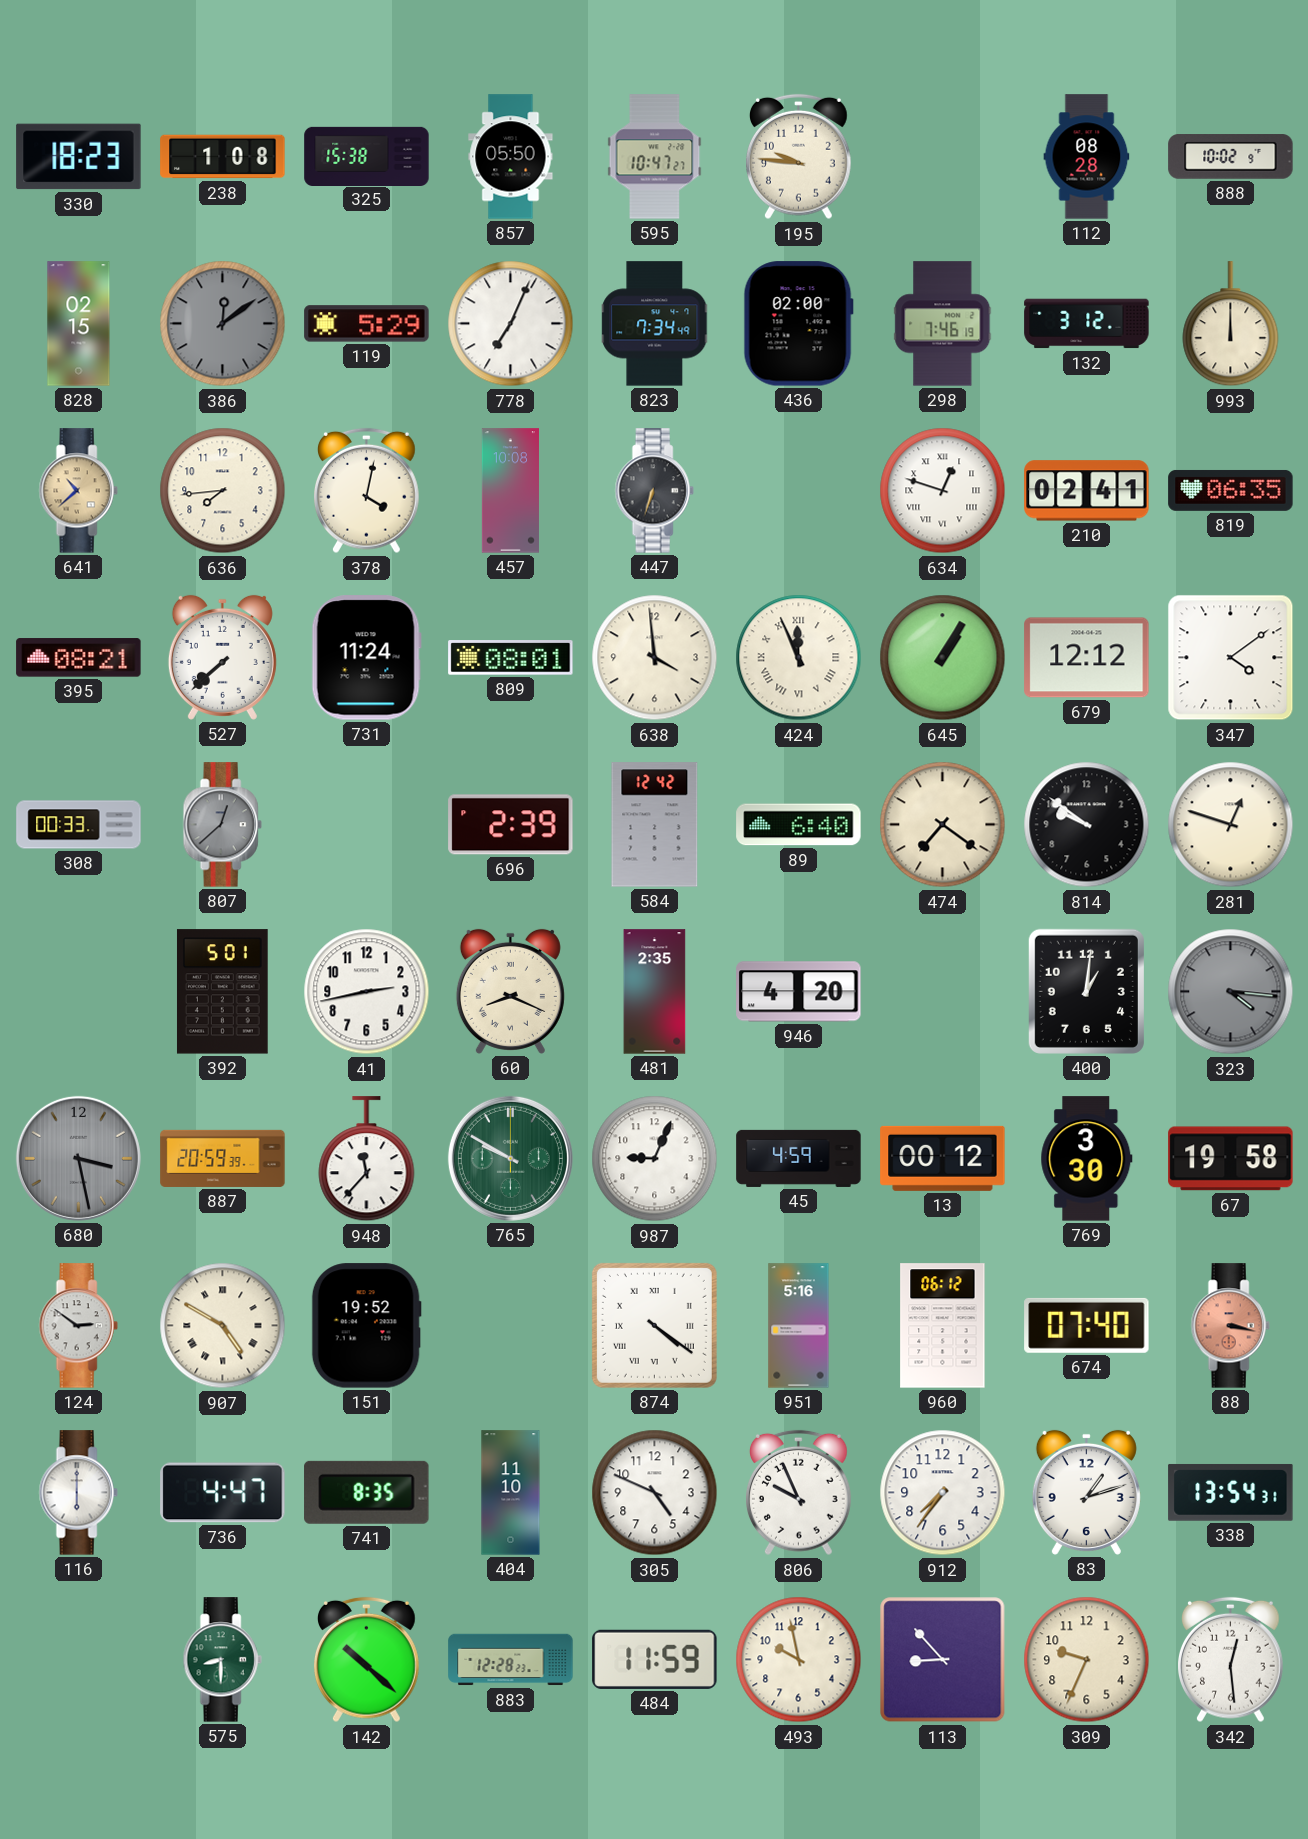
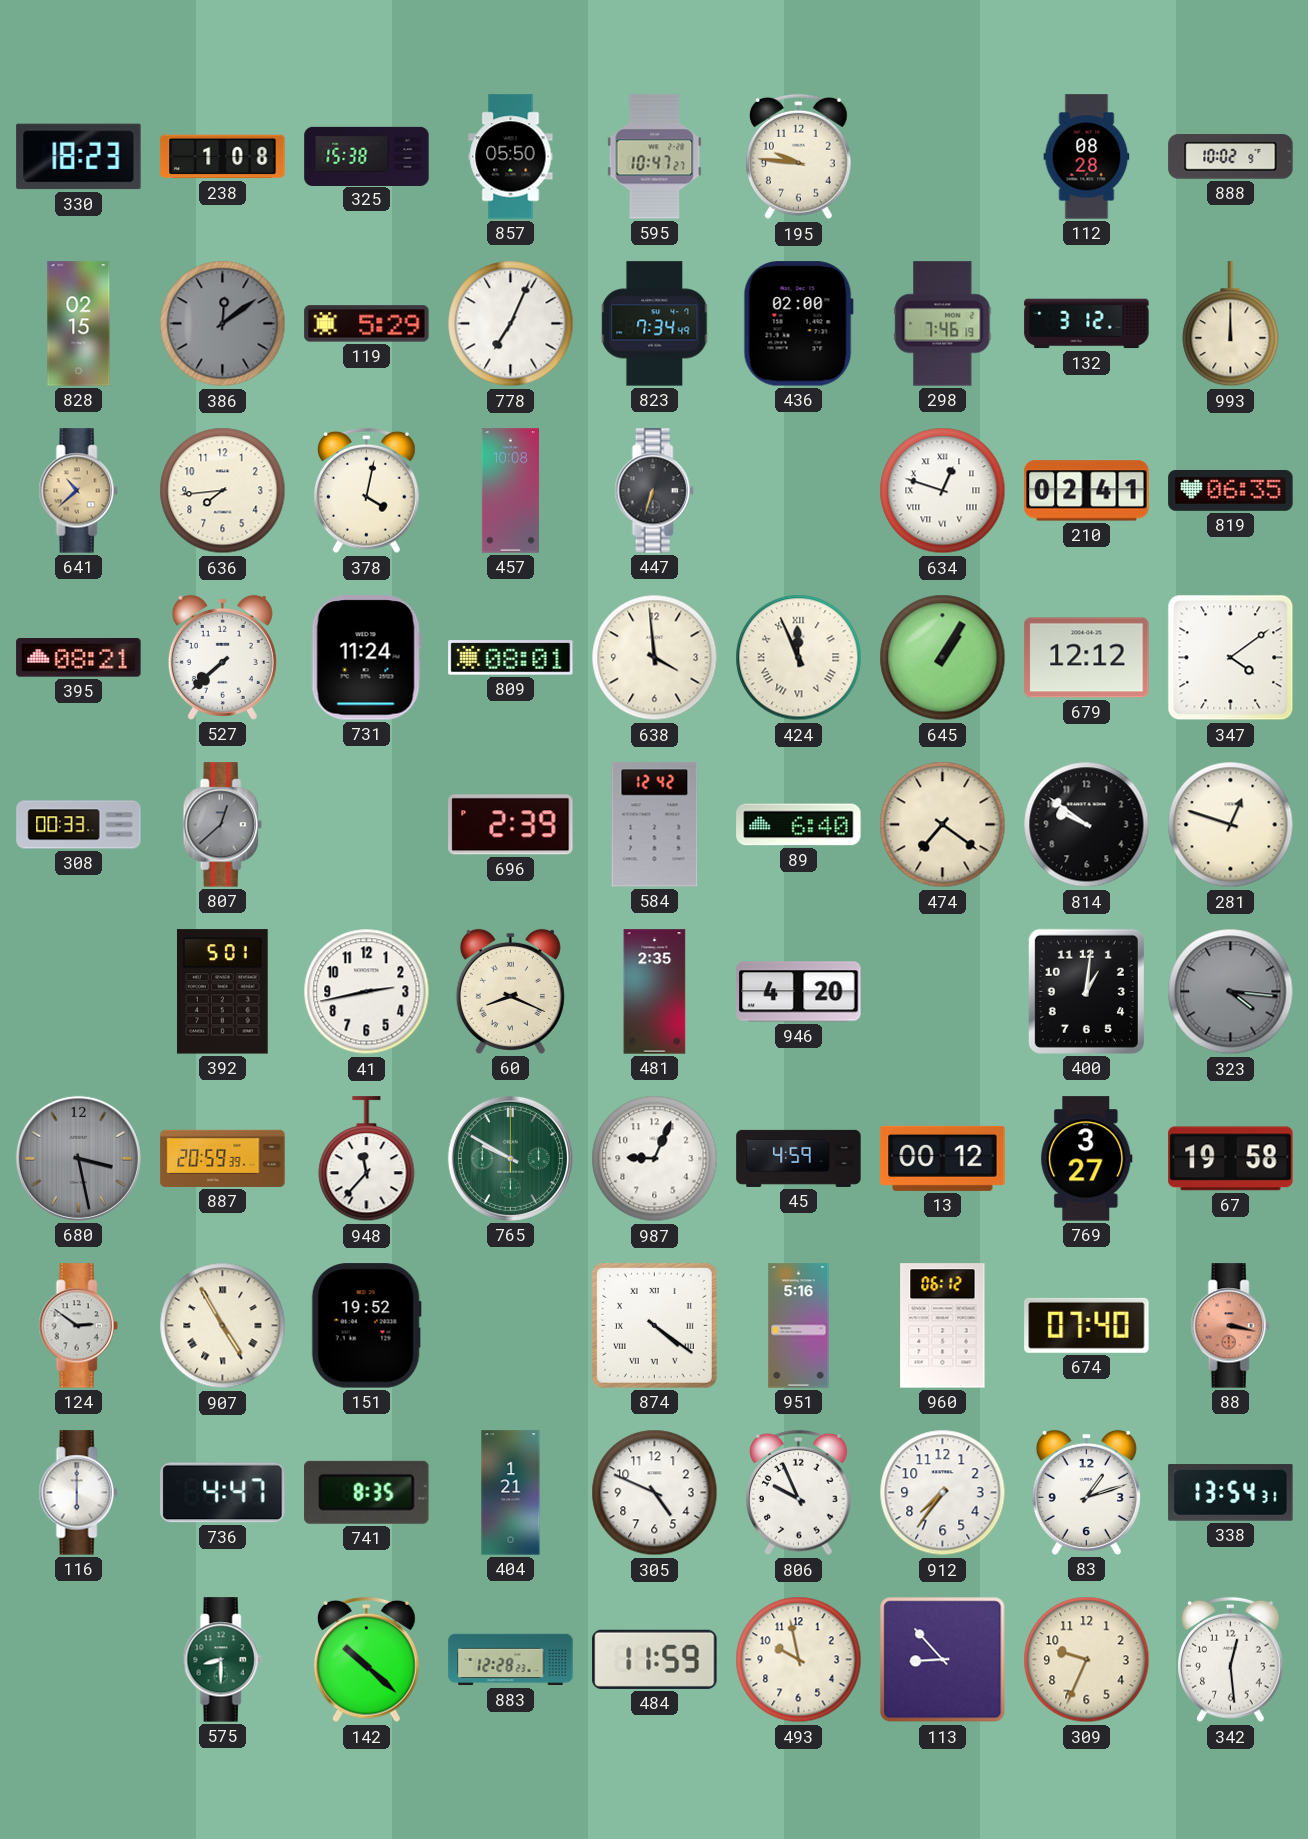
769: 3:30 -> 3:27
907: 4:50 -> 4:55
404: 11:10 -> 1:21
